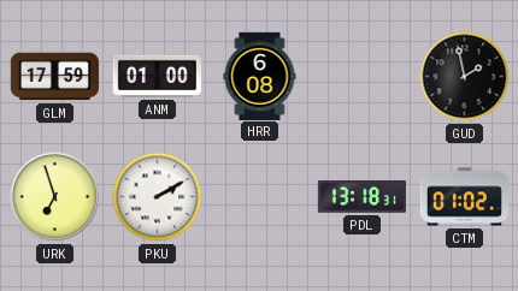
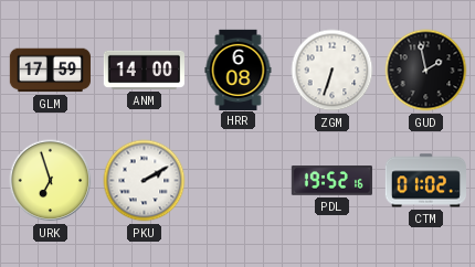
ANM: 01:00 -> 14:00
ZGM: none -> 6:33
PDL: 13:18 -> 19:52
